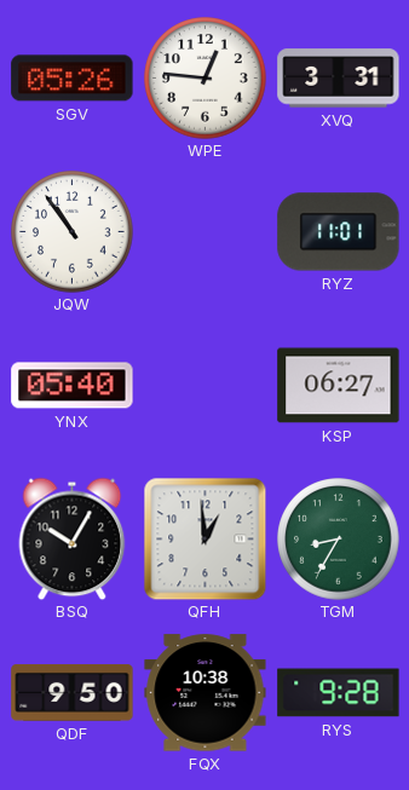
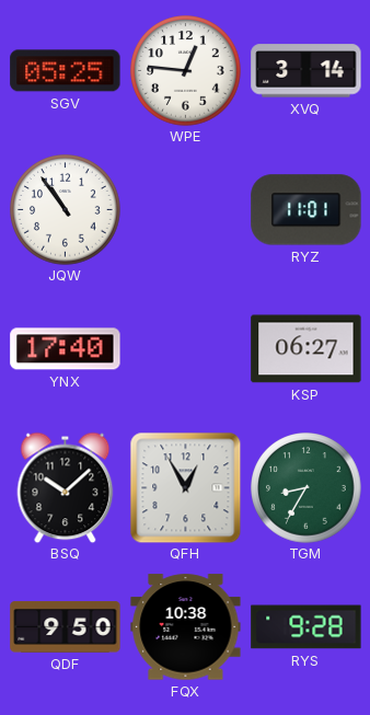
SGV: 05:26 -> 05:25
XVQ: 3:31 -> 3:14
YNX: 05:40 -> 17:40
BSQ: 10:05 -> 10:08
QFH: 12:59 -> 12:55
